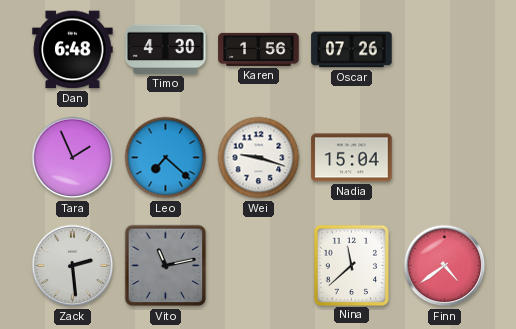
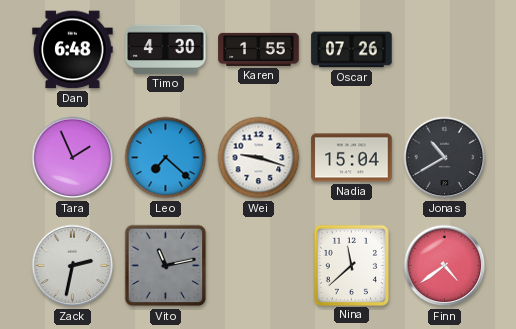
Karen: 1:56 -> 1:55
Jonas: none -> 10:40
Zack: 2:29 -> 2:32
